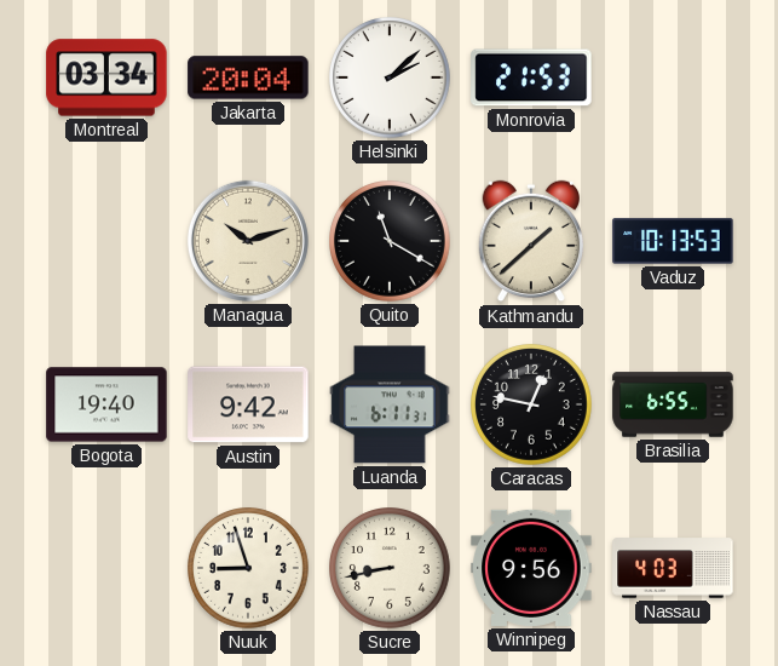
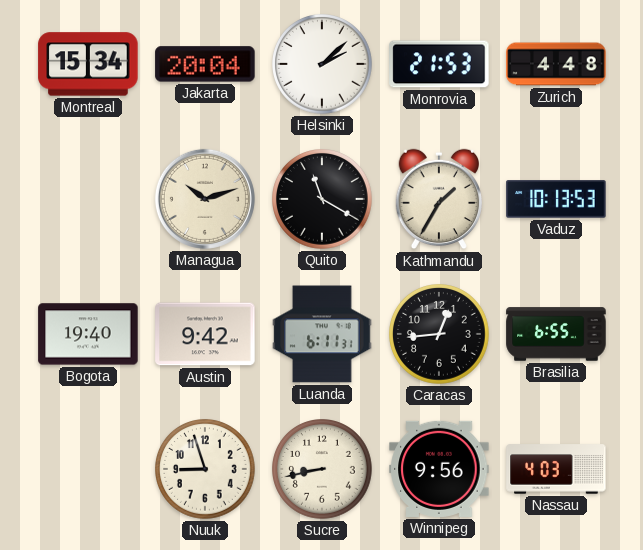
Montreal: 03:34 -> 15:34
Zurich: none -> 4:48
Kathmandu: 1:38 -> 1:35
Caracas: 12:47 -> 12:44
